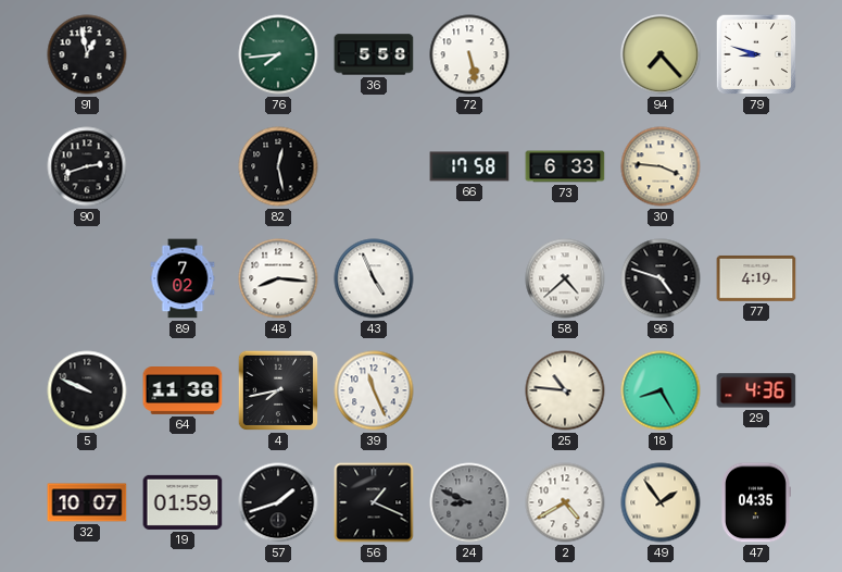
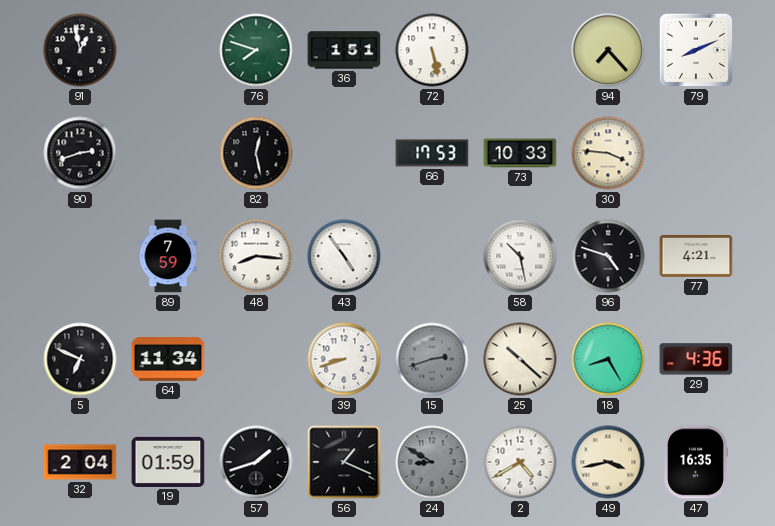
76: 7:44 -> 7:48
36: 5:58 -> 1:51
79: 8:48 -> 8:11
66: 17:58 -> 17:53
73: 6:33 -> 10:33
89: 7:02 -> 7:59
43: 4:56 -> 4:54
58: 4:38 -> 10:28
77: 4:19 -> 4:21
5: 9:49 -> 6:49
64: 11:38 -> 11:34
4: 7:43 -> none
39: 11:26 -> 8:42
15: none -> 2:42
25: 10:46 -> 10:22
32: 10:07 -> 2:04
24: 8:49 -> 8:50
49: 1:54 -> 3:43
47: 04:35 -> 16:35
